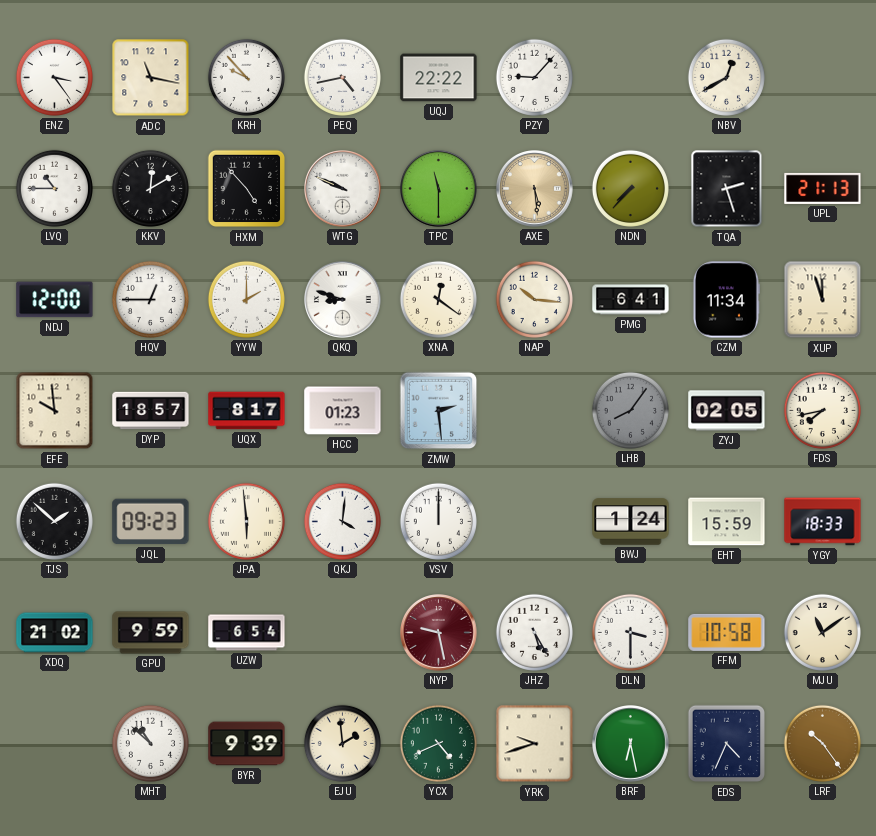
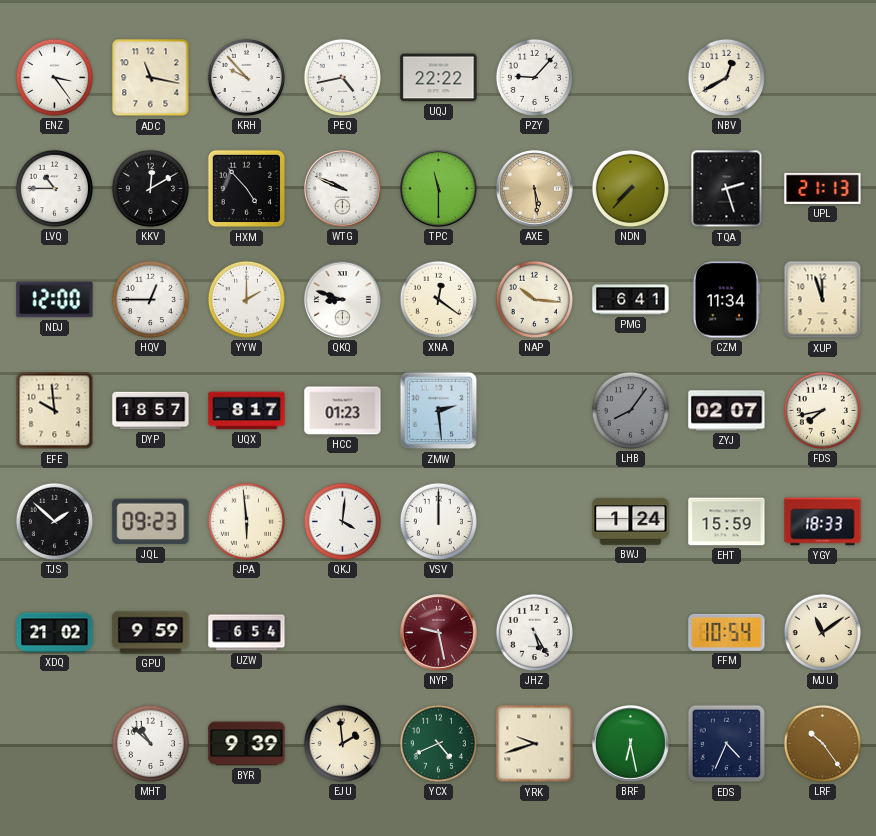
ZYJ: 02:05 -> 02:07
DLN: 3:30 -> none
FFM: 10:58 -> 10:54
